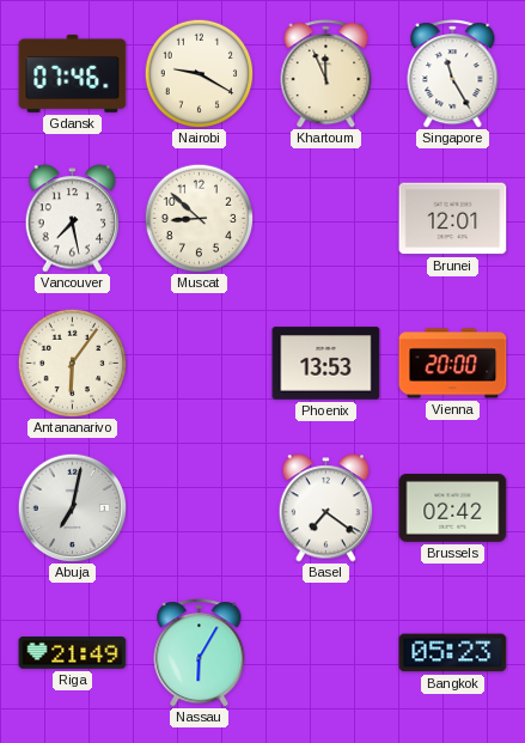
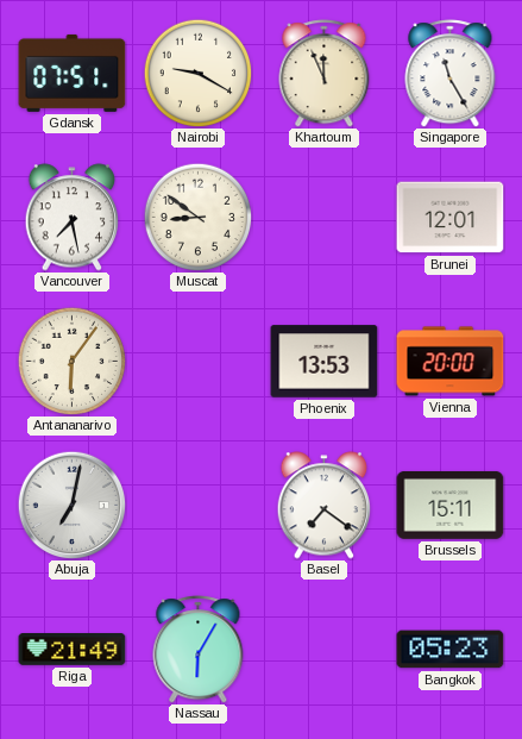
Gdansk: 07:46 -> 07:51
Muscat: 8:52 -> 8:51
Brussels: 02:42 -> 15:11
